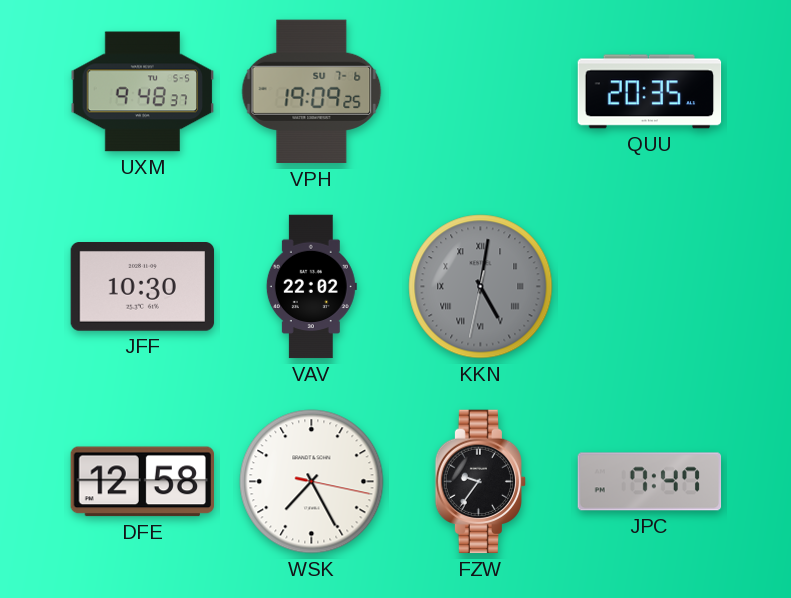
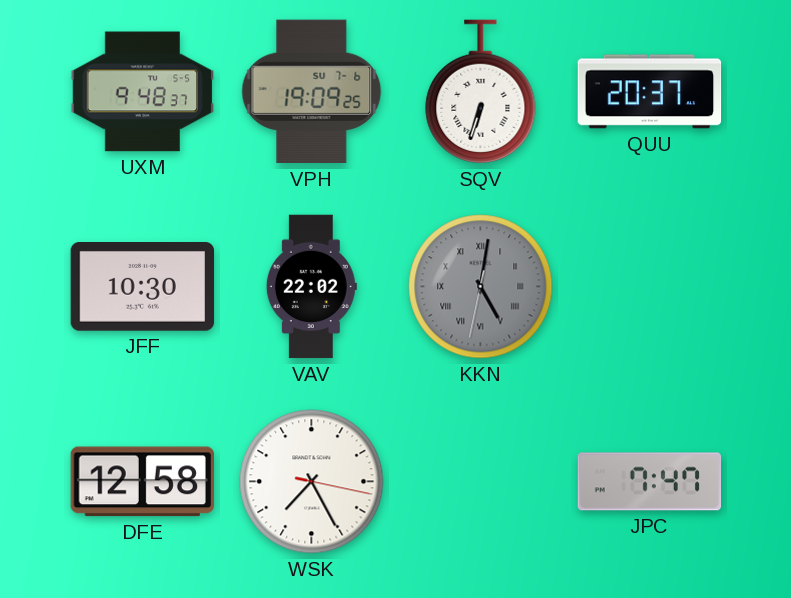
SQV: none -> 6:33
QUU: 20:35 -> 20:37
FZW: 9:36 -> none
